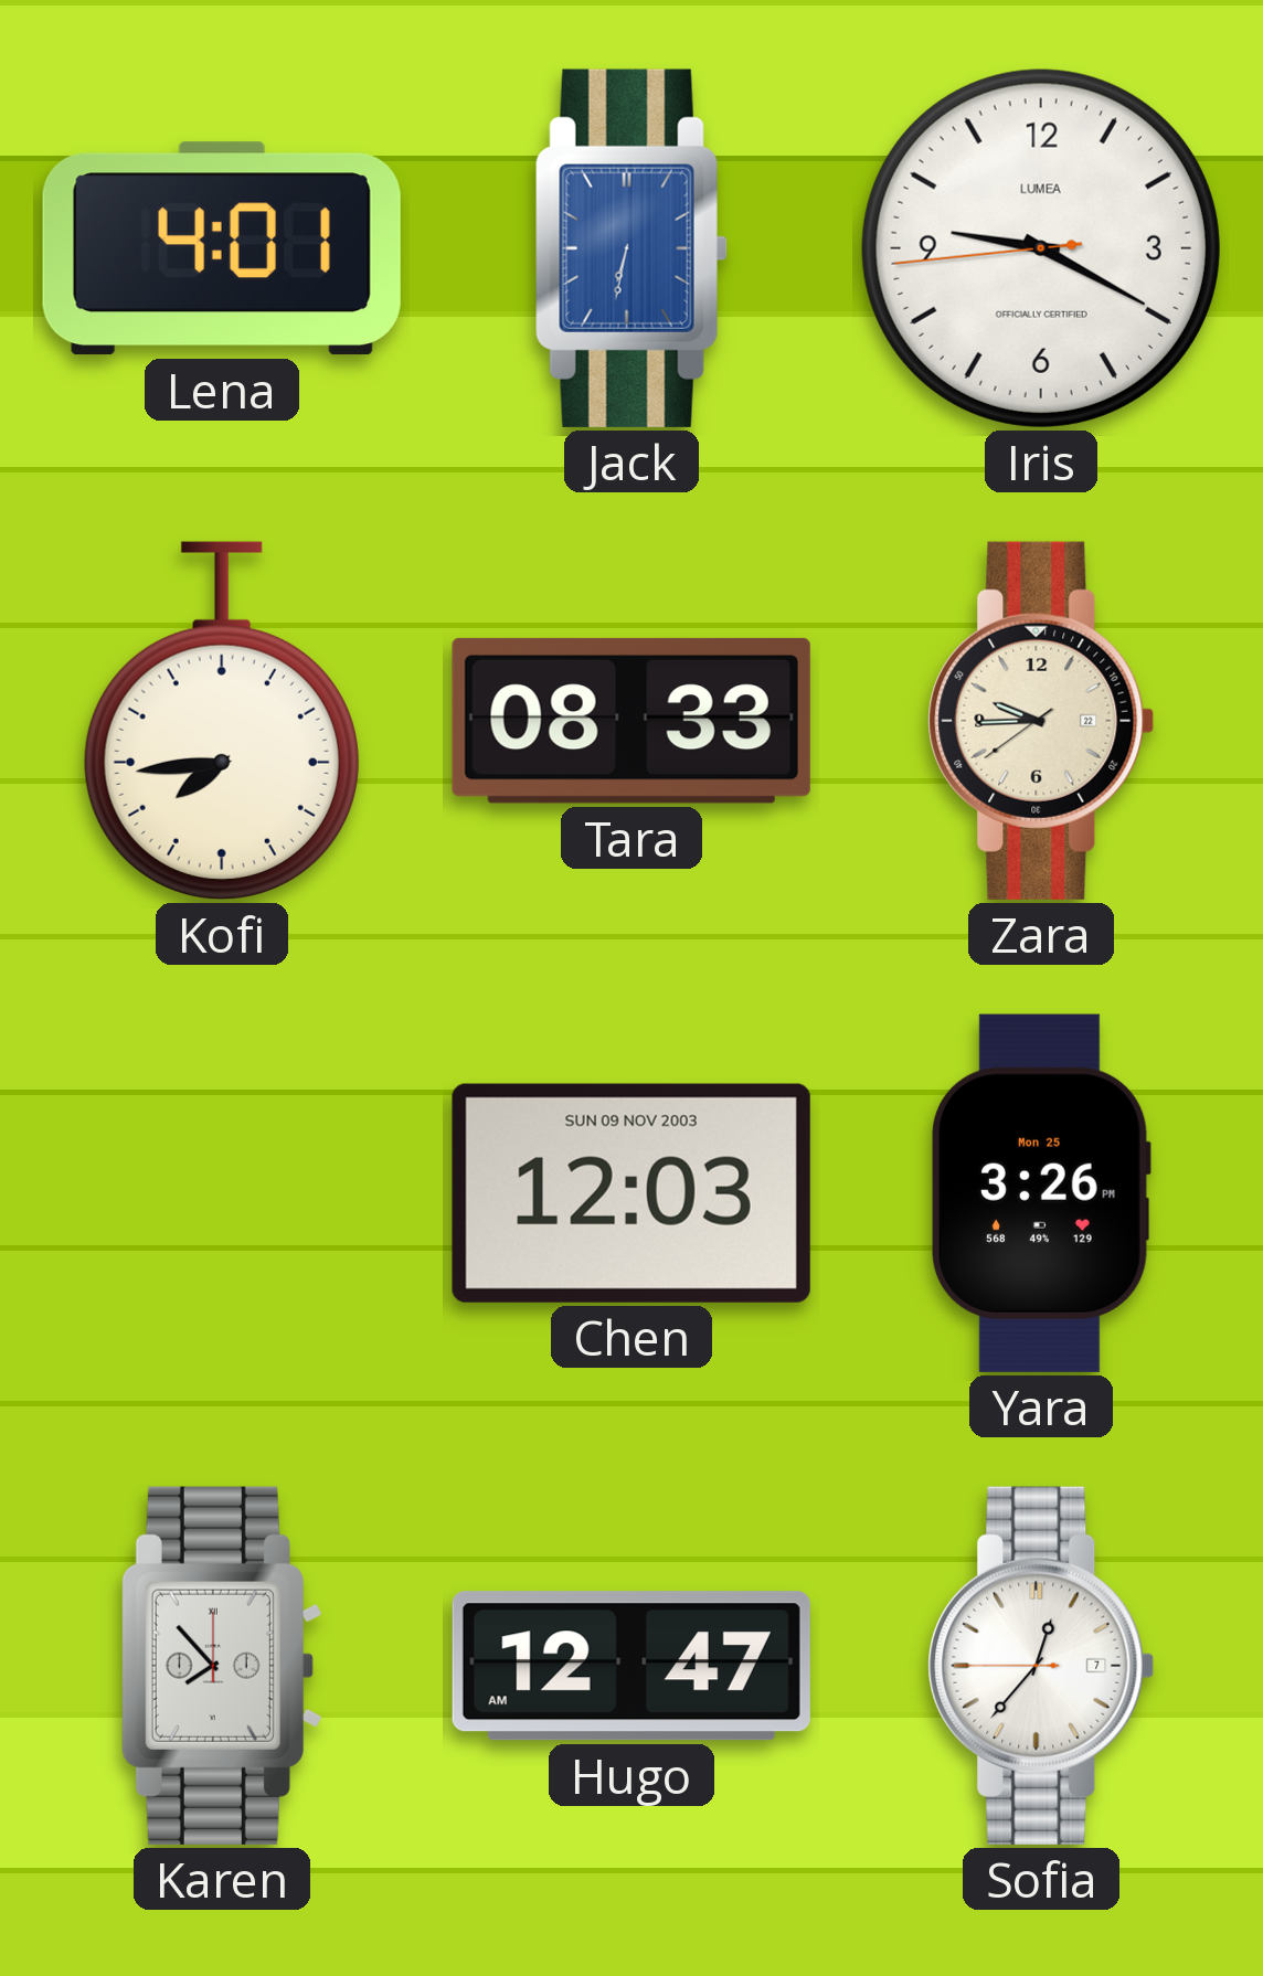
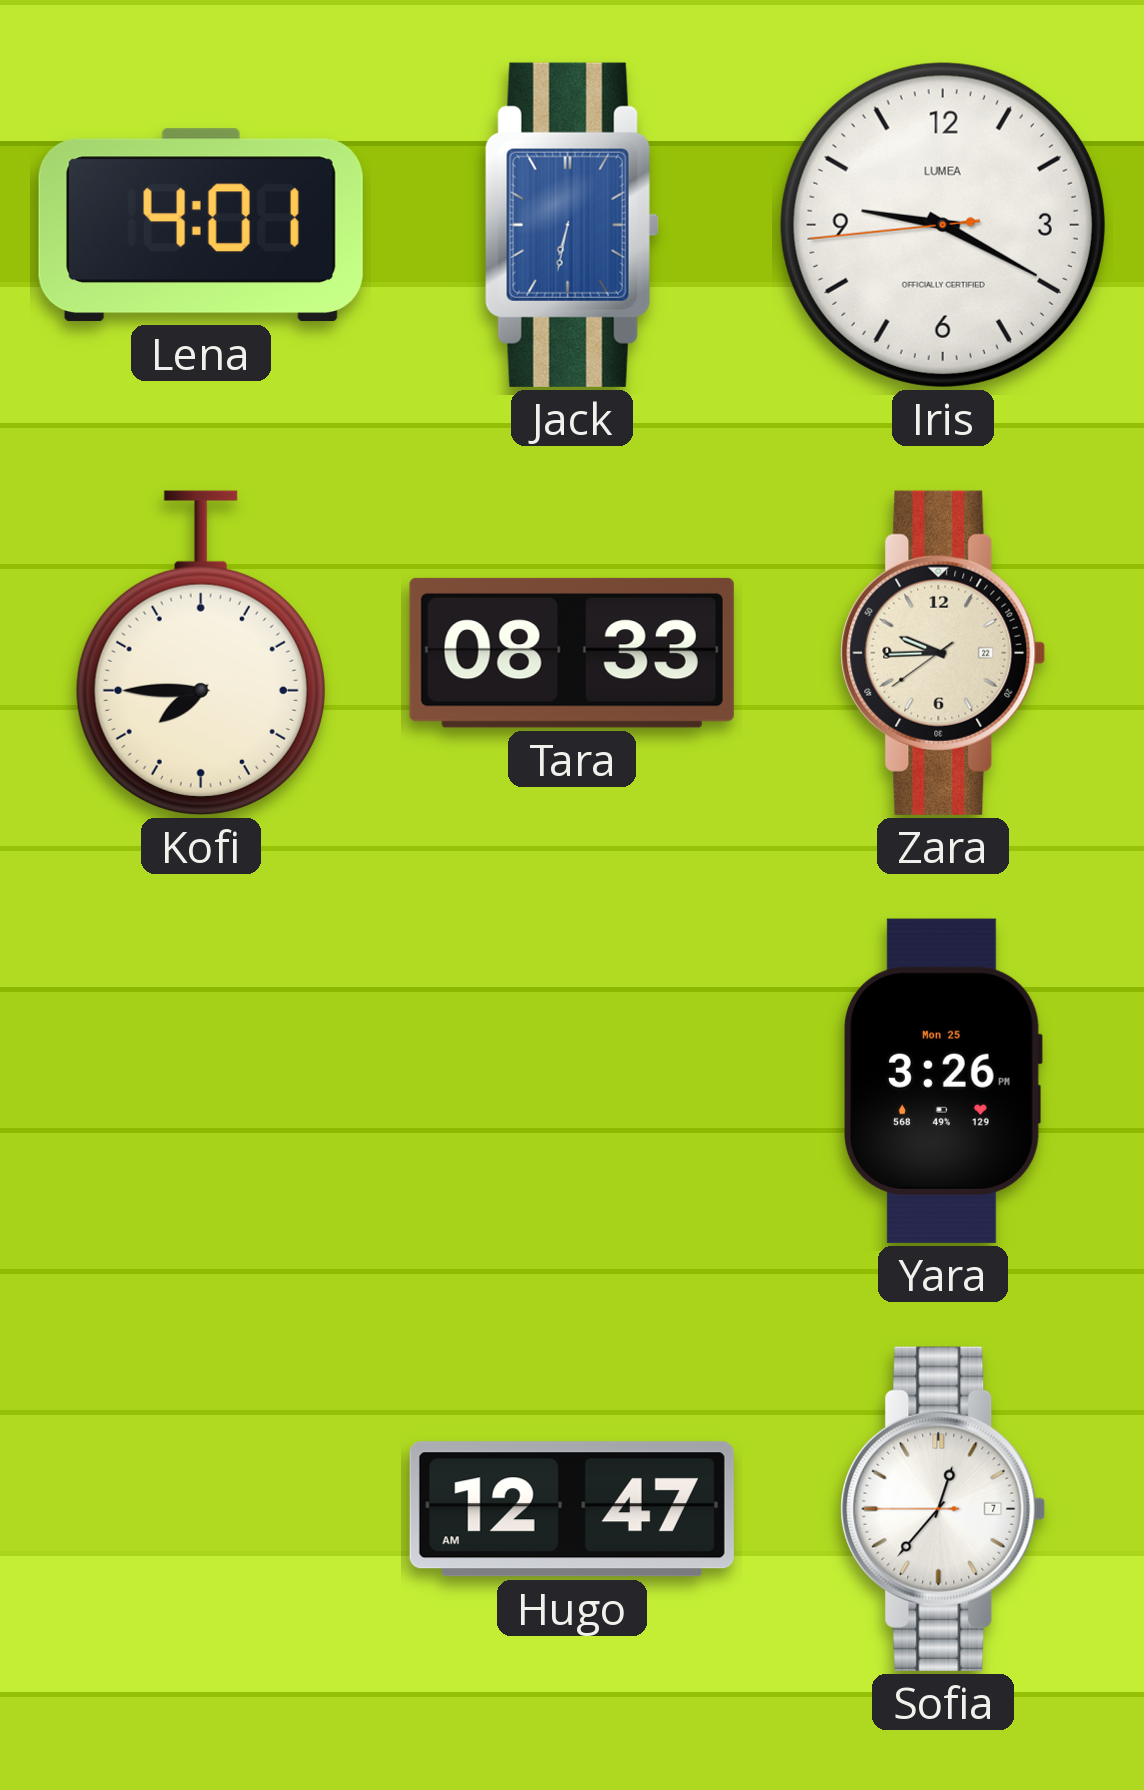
Kofi: 7:44 -> 7:45
Chen: 12:03 -> none
Karen: 7:53 -> none
